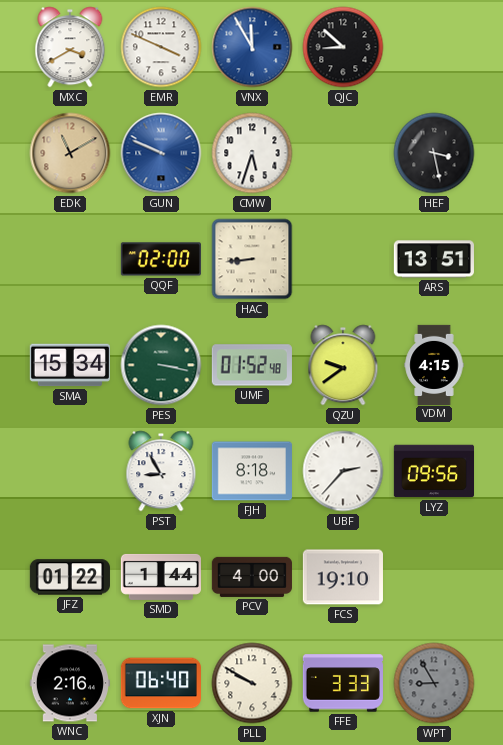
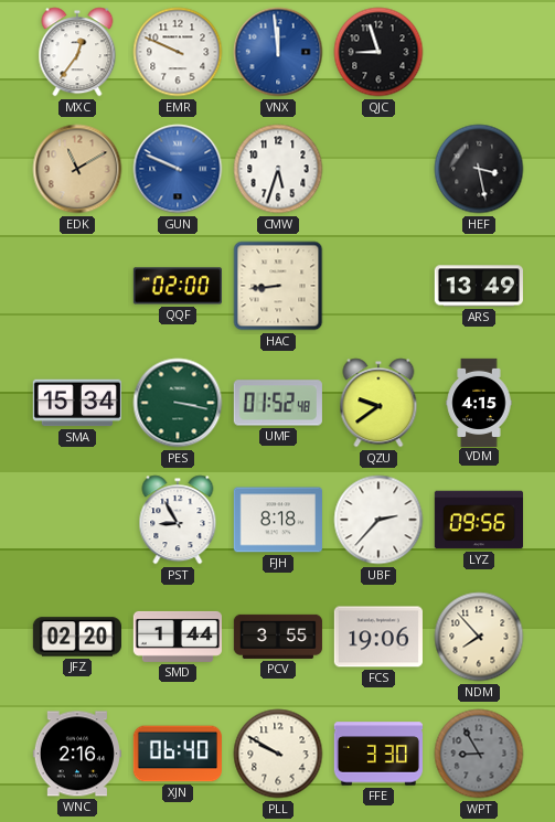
MXC: 3:40 -> 12:36
EMR: 3:49 -> 9:49
VNX: 11:55 -> 11:59
QJC: 8:52 -> 8:57
ARS: 13:51 -> 13:49
JFZ: 01:22 -> 02:20
PCV: 4:00 -> 3:55
FCS: 19:10 -> 19:06
NDM: none -> 7:53
FFE: 3:33 -> 3:30
